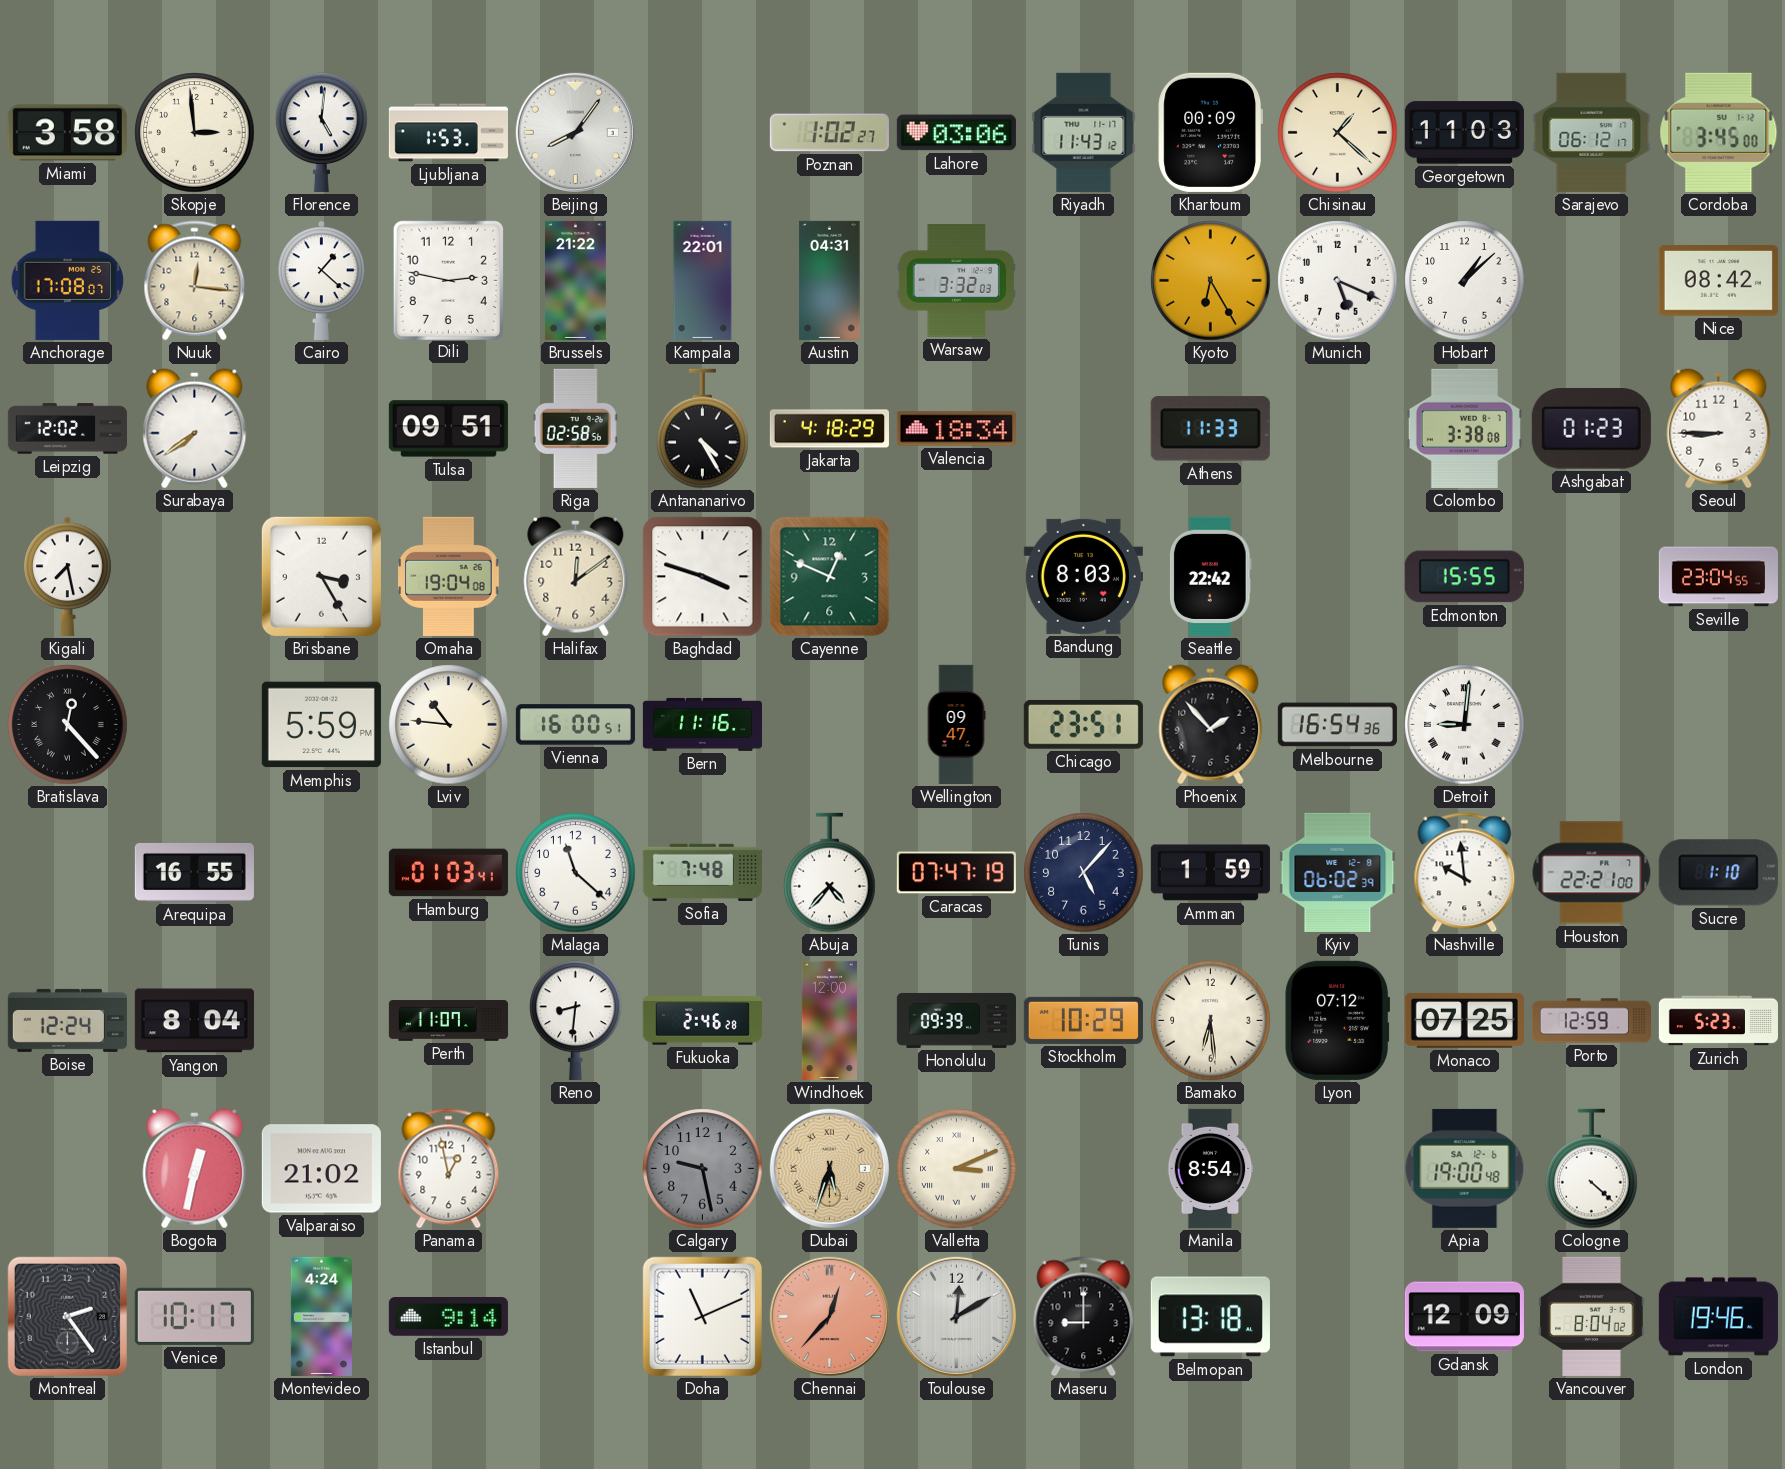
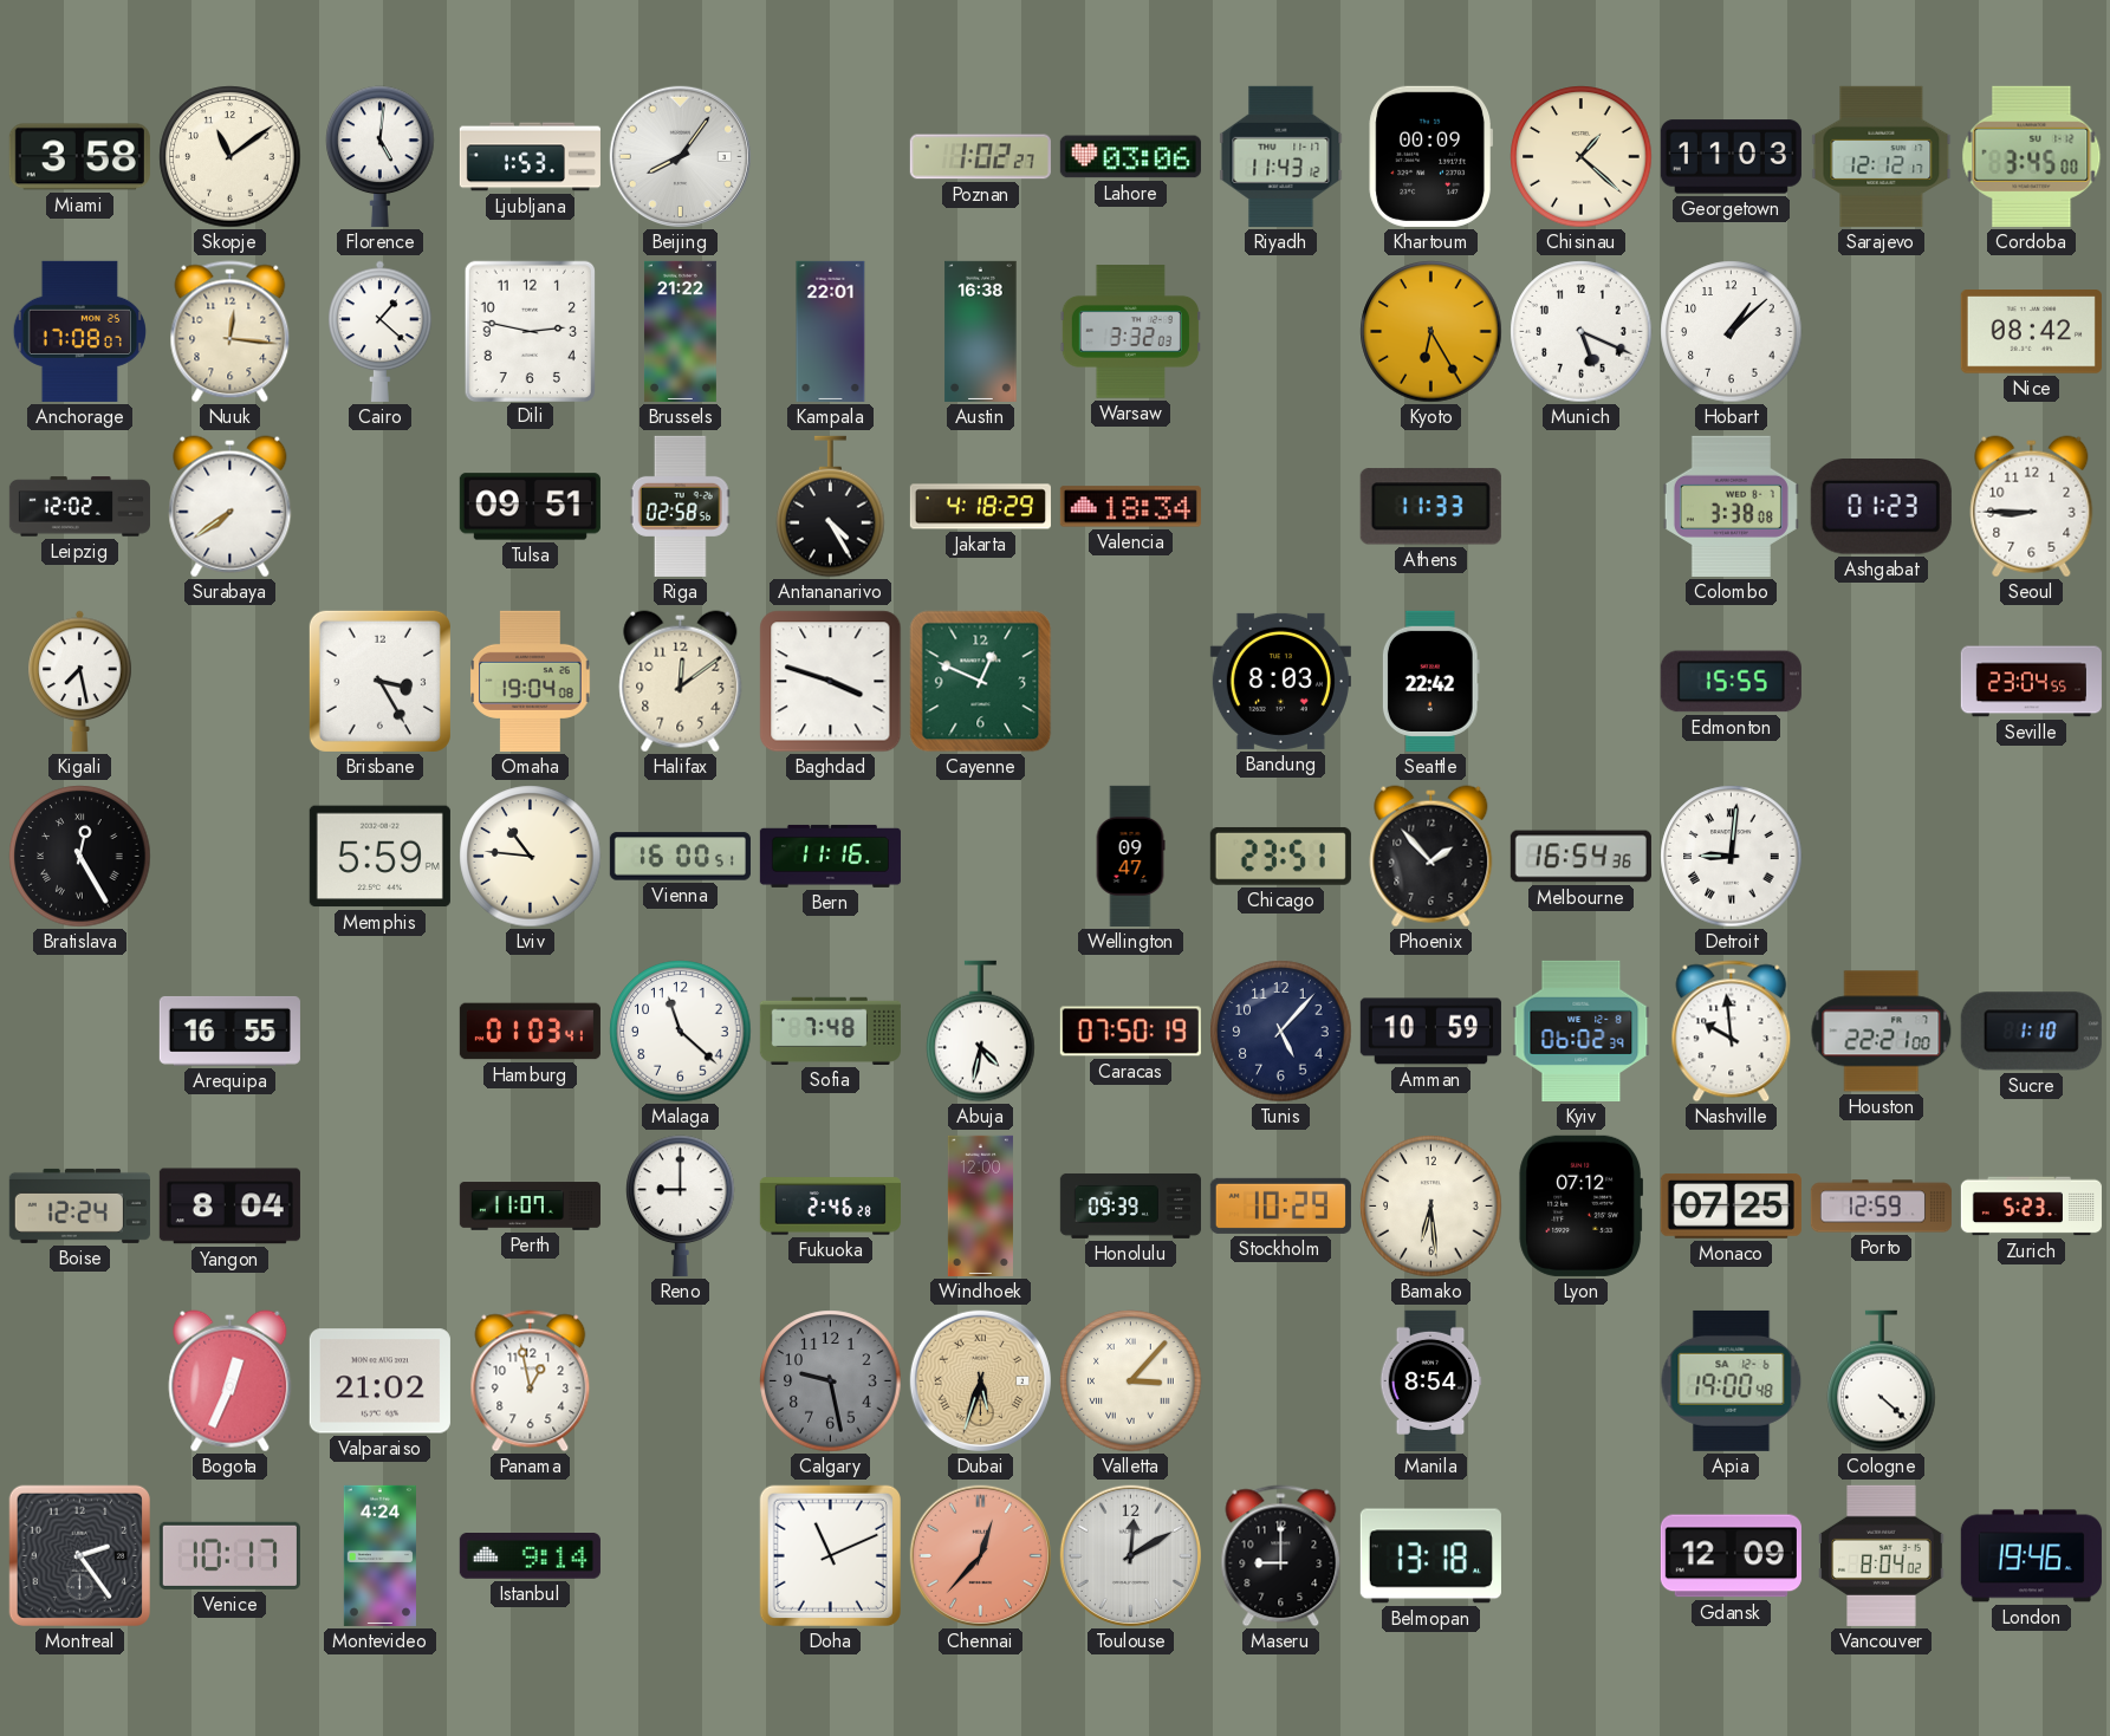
Skopje: 2:59 -> 11:09
Sarajevo: 06:12 -> 12:12
Austin: 04:31 -> 16:38
Bratislava: 12:23 -> 12:25
Abuja: 4:37 -> 4:32
Caracas: 07:47 -> 07:50
Amman: 1:59 -> 10:59
Reno: 8:31 -> 9:00
Bogota: 12:32 -> 12:34
Valletta: 3:11 -> 3:07
